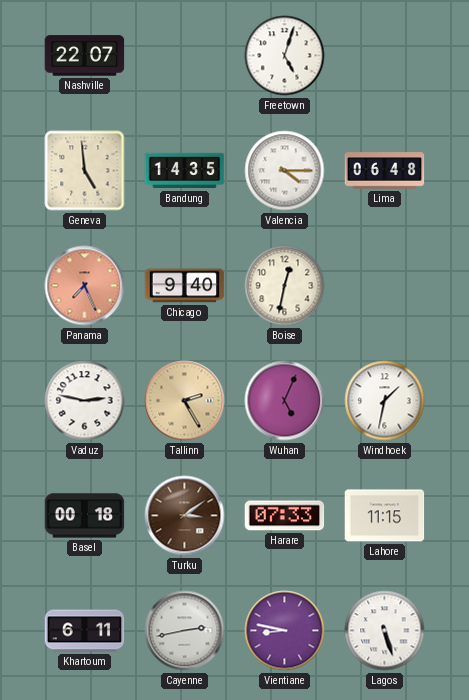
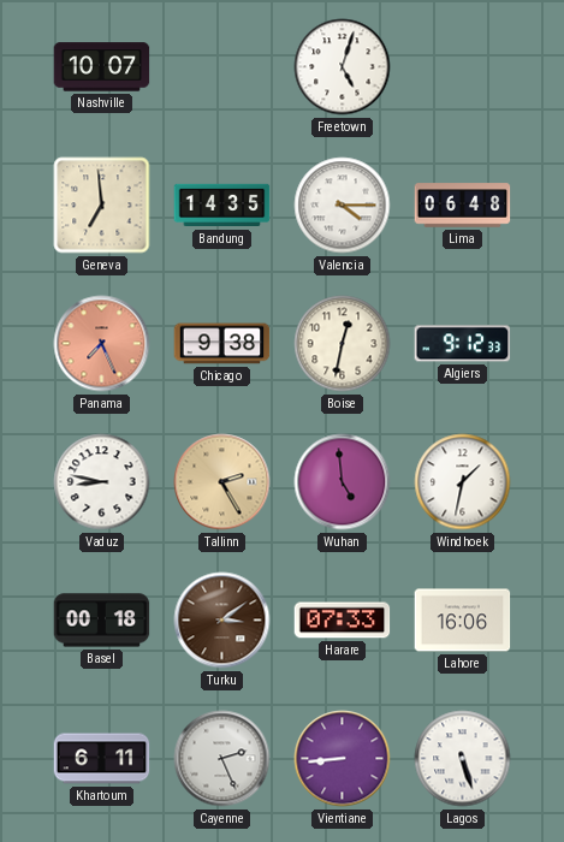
Nashville: 22:07 -> 10:07
Geneva: 4:59 -> 6:59
Chicago: 9:40 -> 9:38
Algiers: none -> 9:12
Vaduz: 2:47 -> 8:47
Wuhan: 5:04 -> 4:59
Lahore: 11:15 -> 16:06
Cayenne: 2:43 -> 2:26
Vientiane: 8:47 -> 8:44
